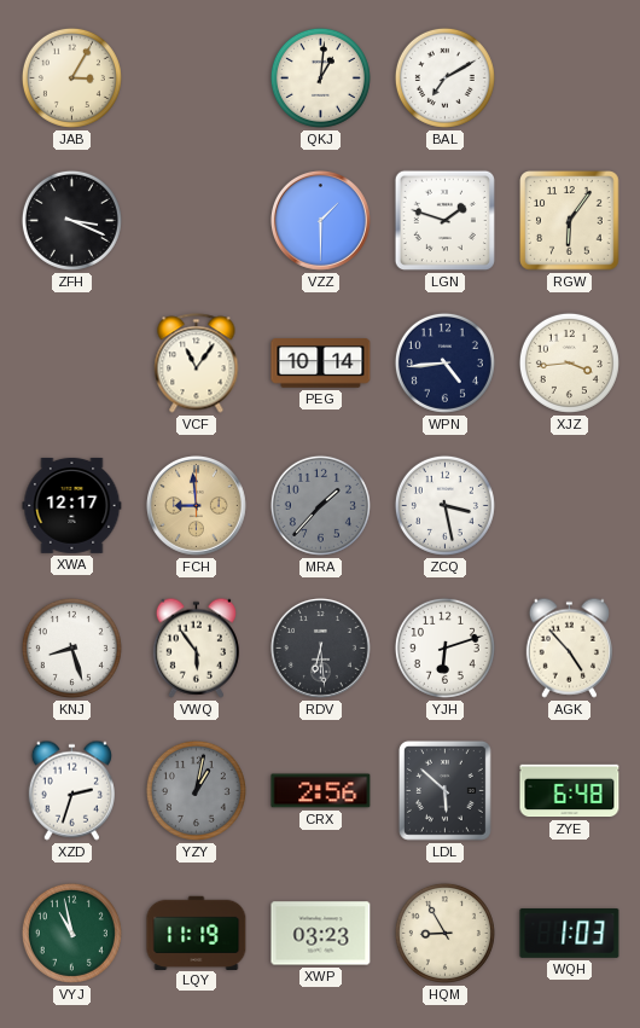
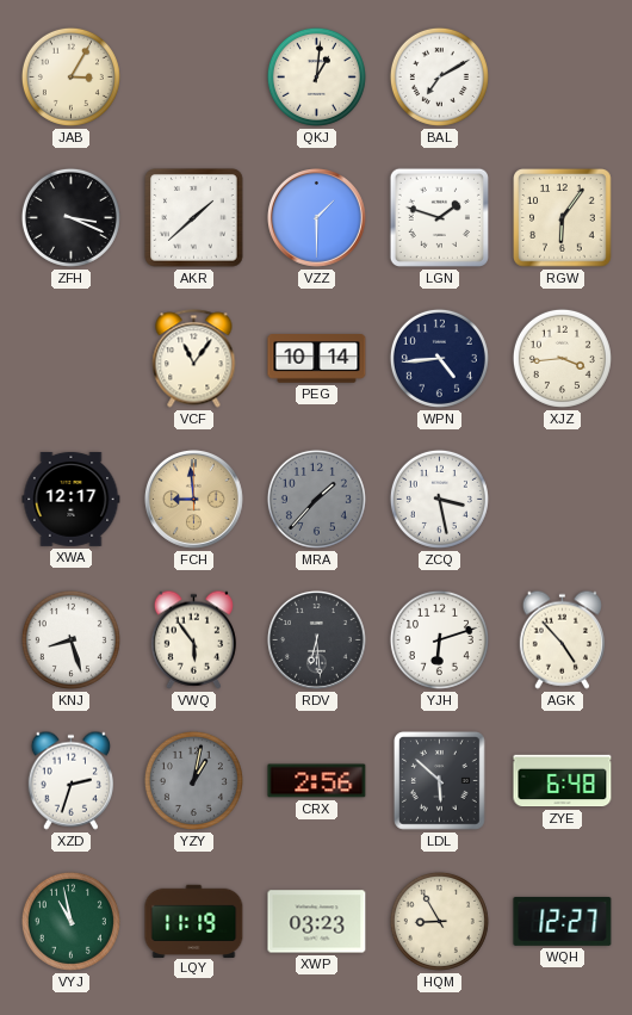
AKR: none -> 1:38
WQH: 1:03 -> 12:27
